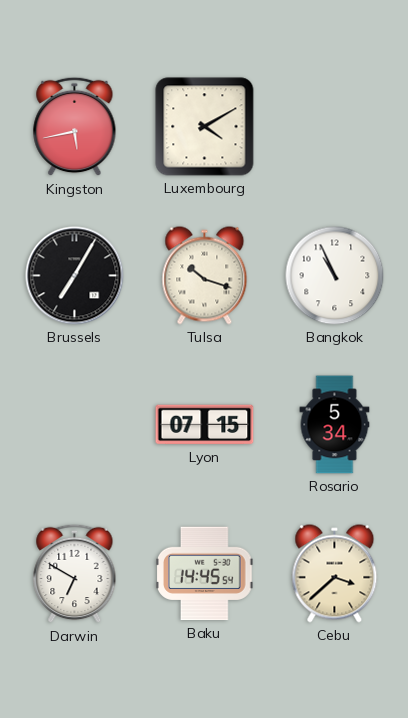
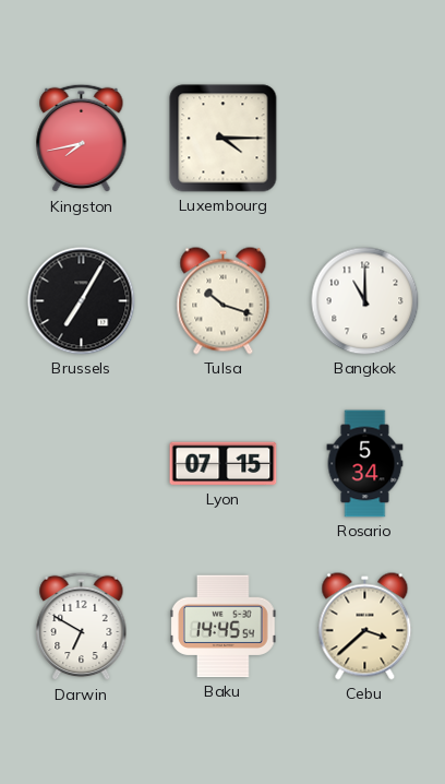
Kingston: 5:43 -> 7:43
Luxembourg: 4:10 -> 4:15
Bangkok: 10:56 -> 11:00
